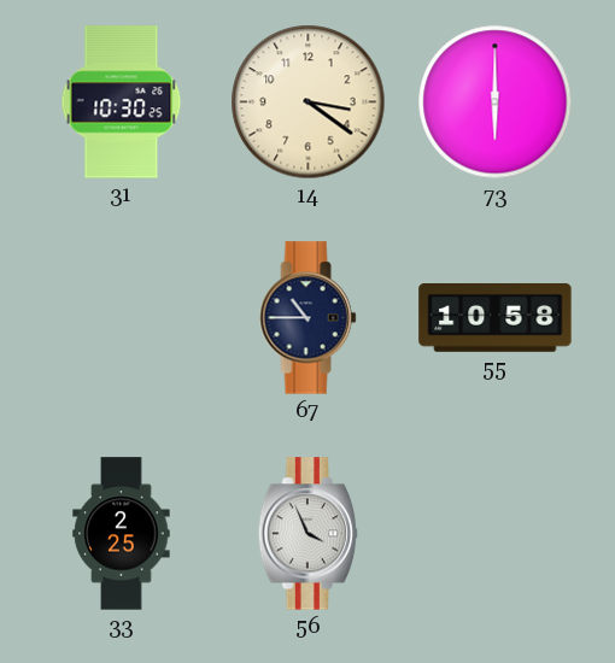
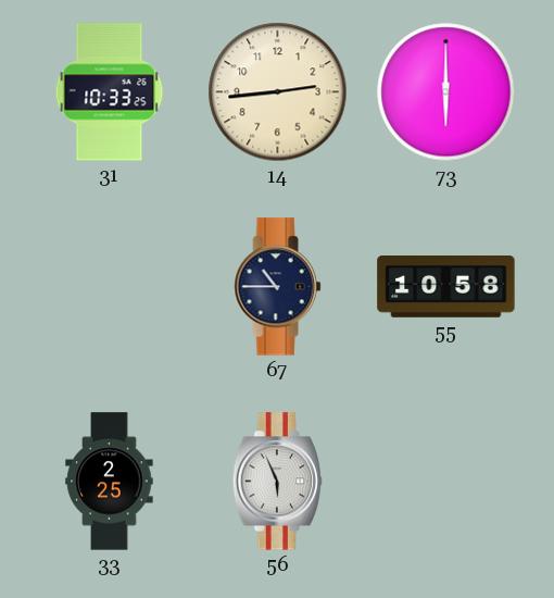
31: 10:30 -> 10:33
14: 3:21 -> 2:44
56: 3:56 -> 5:56
